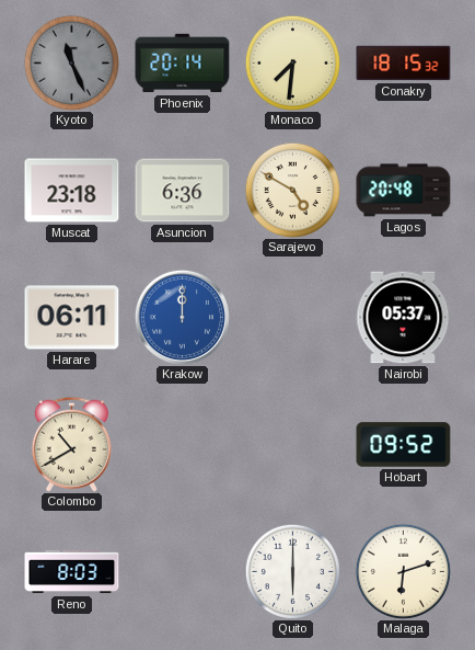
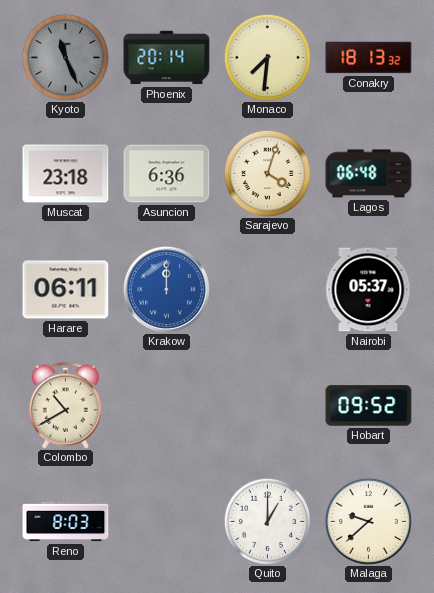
Conakry: 18:15 -> 18:13
Sarajevo: 4:50 -> 4:03
Lagos: 20:48 -> 06:48
Quito: 6:00 -> 1:00
Malaga: 6:12 -> 9:38
